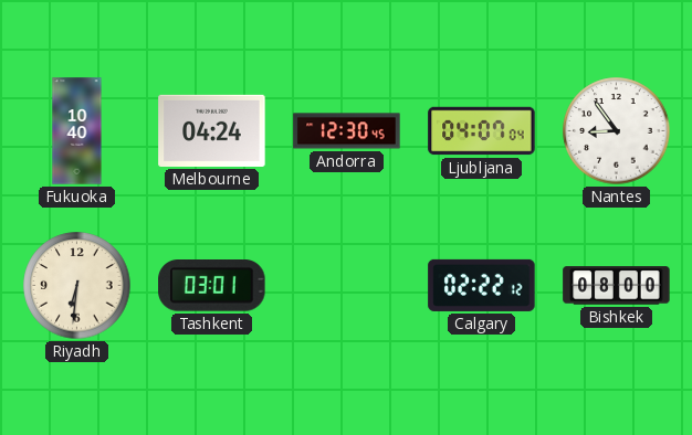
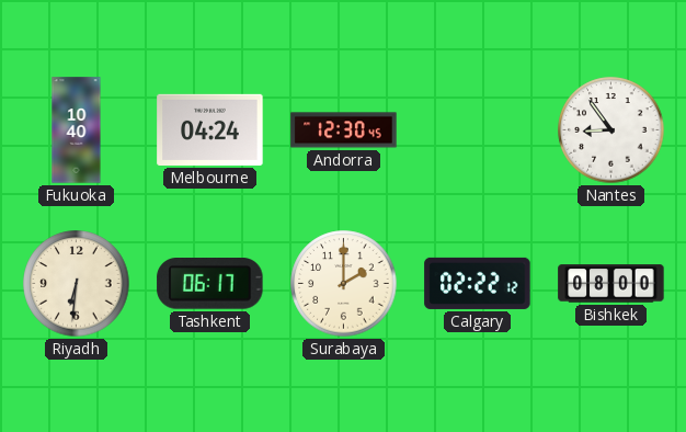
Ljubljana: 04:07 -> none
Tashkent: 03:01 -> 06:17
Surabaya: none -> 2:00
